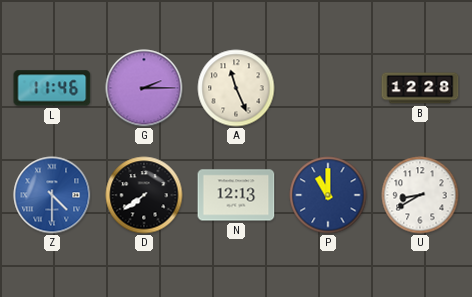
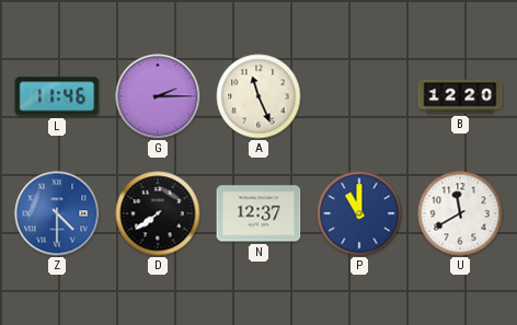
B: 12:28 -> 12:20
N: 12:13 -> 12:37
U: 8:40 -> 11:40
